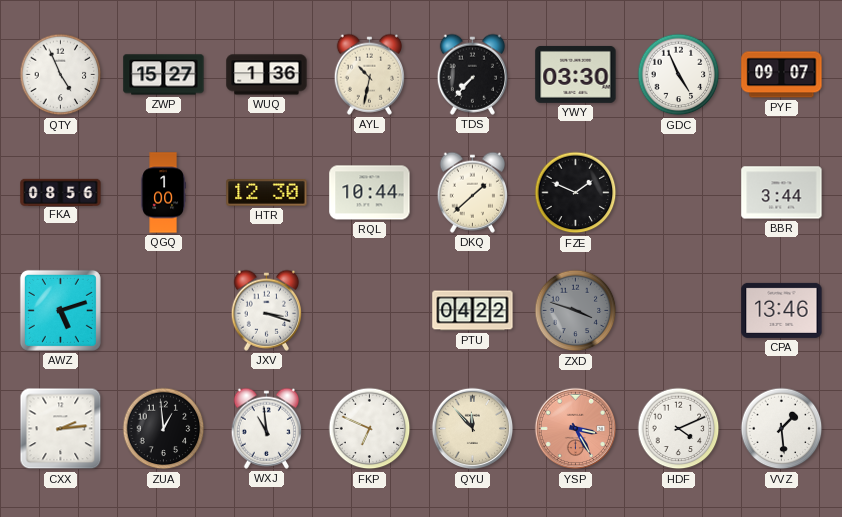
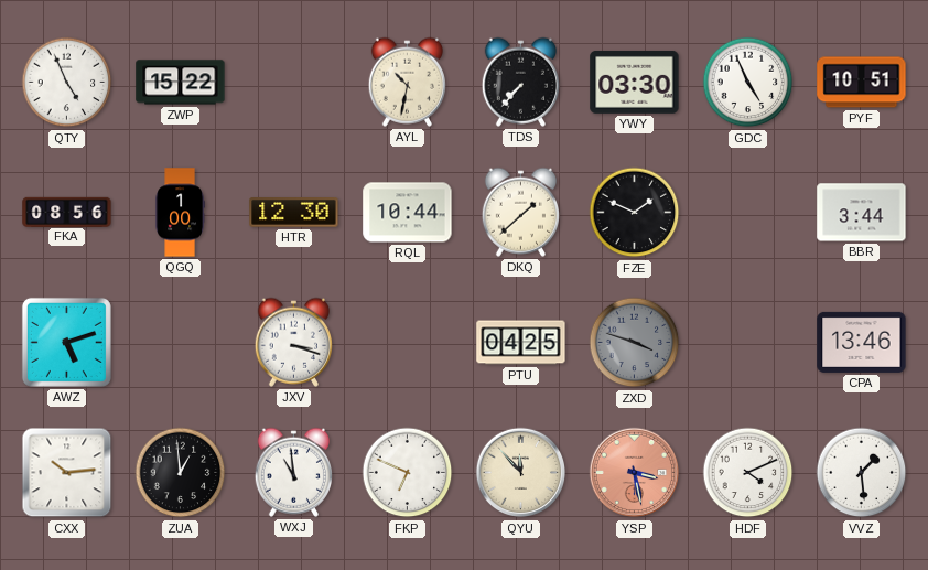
ZWP: 15:27 -> 15:22
WUQ: 1:36 -> none
PYF: 09:07 -> 10:51
PTU: 04:22 -> 04:25
CXX: 2:14 -> 10:14
YSP: 3:25 -> 3:28
